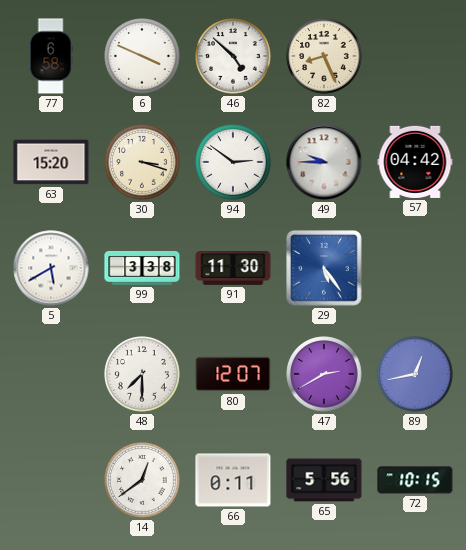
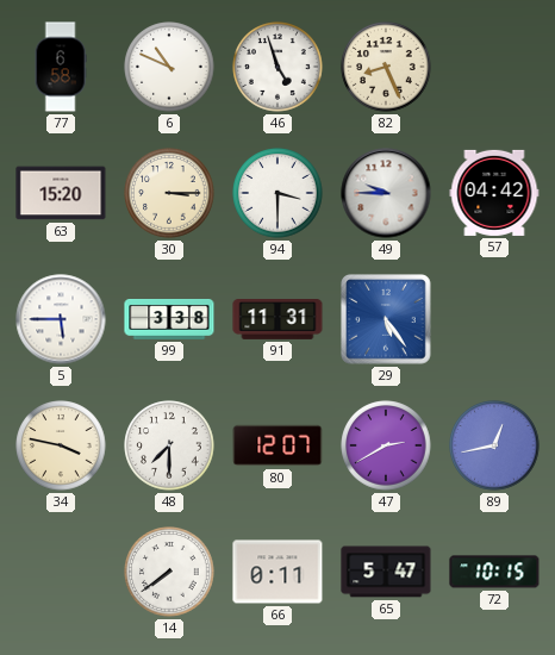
6: 3:49 -> 10:49
46: 4:52 -> 4:57
30: 3:18 -> 3:15
94: 2:51 -> 3:30
5: 5:40 -> 5:45
91: 11:30 -> 11:31
34: none -> 3:47
14: 12:39 -> 7:39
65: 5:56 -> 5:47
